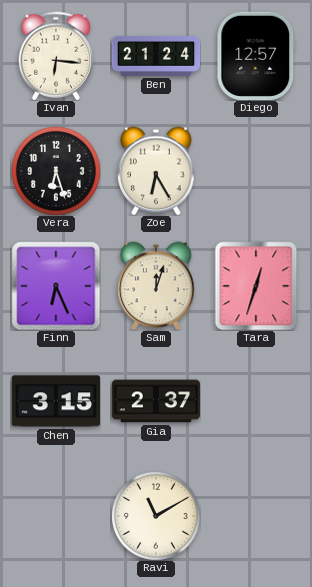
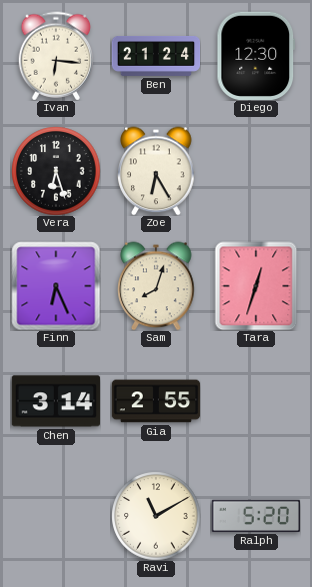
Diego: 12:57 -> 12:30
Sam: 12:03 -> 8:03
Chen: 3:15 -> 3:14
Gia: 2:37 -> 2:55
Ralph: none -> 5:20
